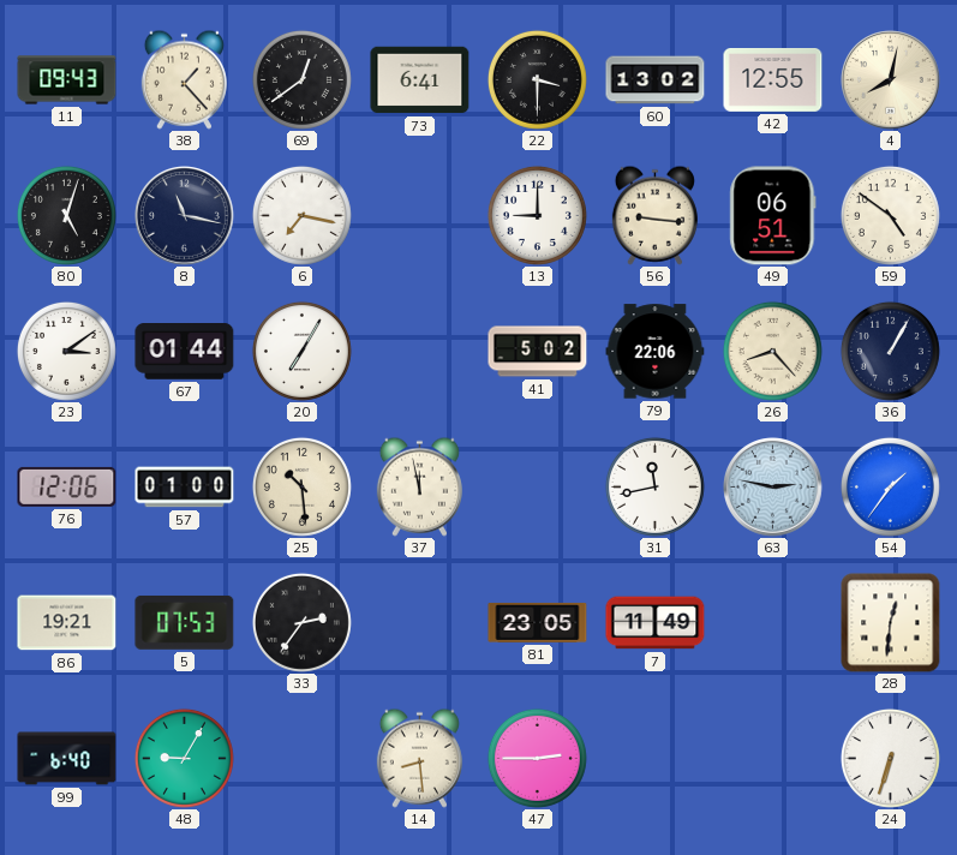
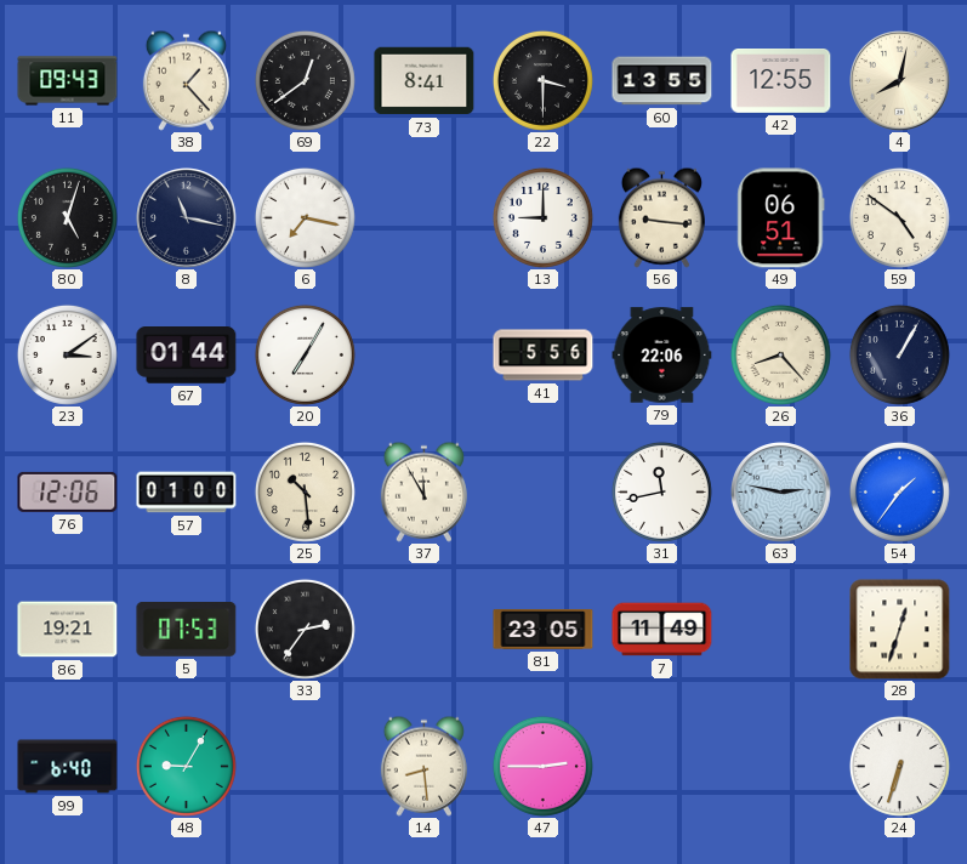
73: 6:41 -> 8:41
60: 13:02 -> 13:55
41: 5:02 -> 5:56
37: 11:58 -> 11:55
28: 12:31 -> 12:33
